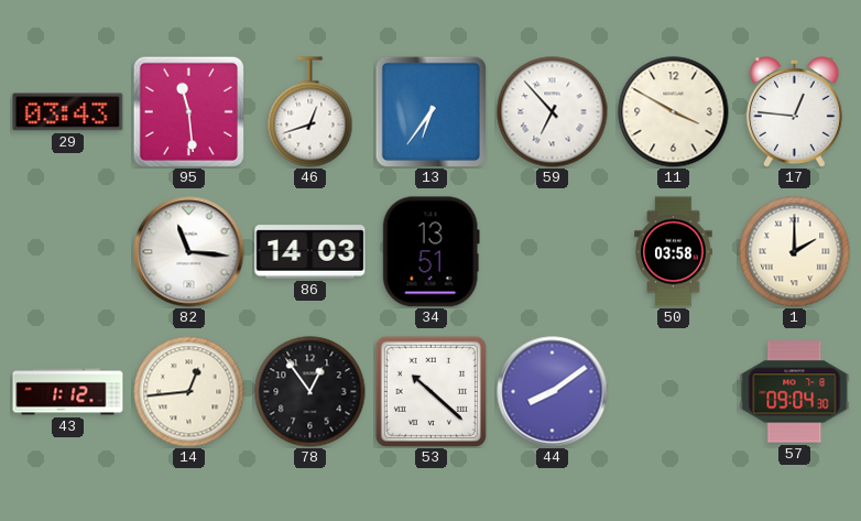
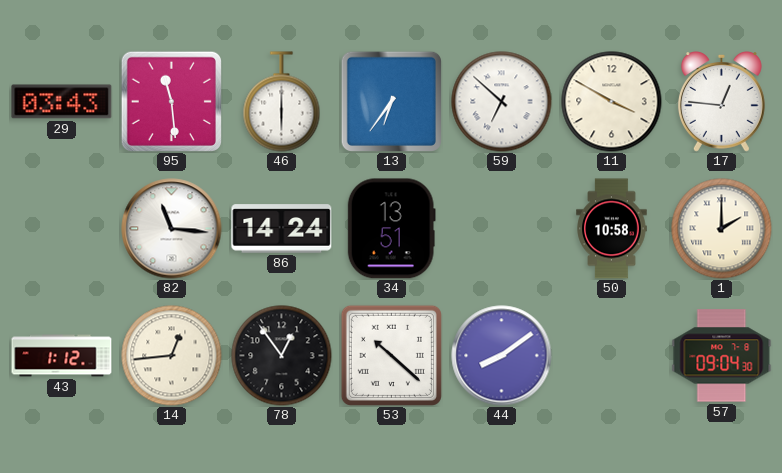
46: 12:42 -> 6:00
59: 6:53 -> 6:52
86: 14:03 -> 14:24
50: 03:58 -> 10:58
